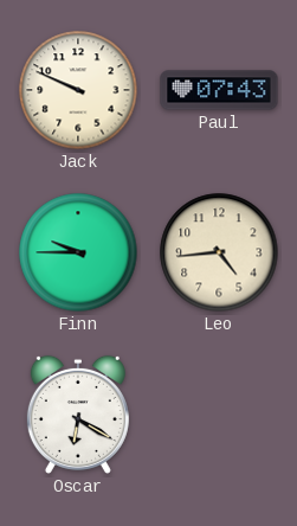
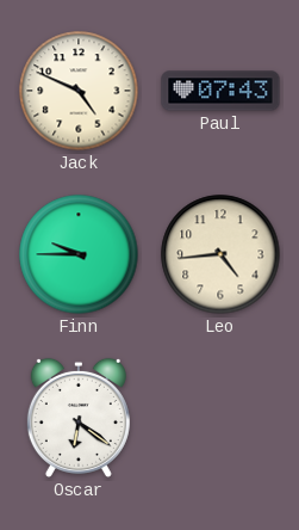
Jack: 9:49 -> 4:49
Oscar: 6:20 -> 6:21
